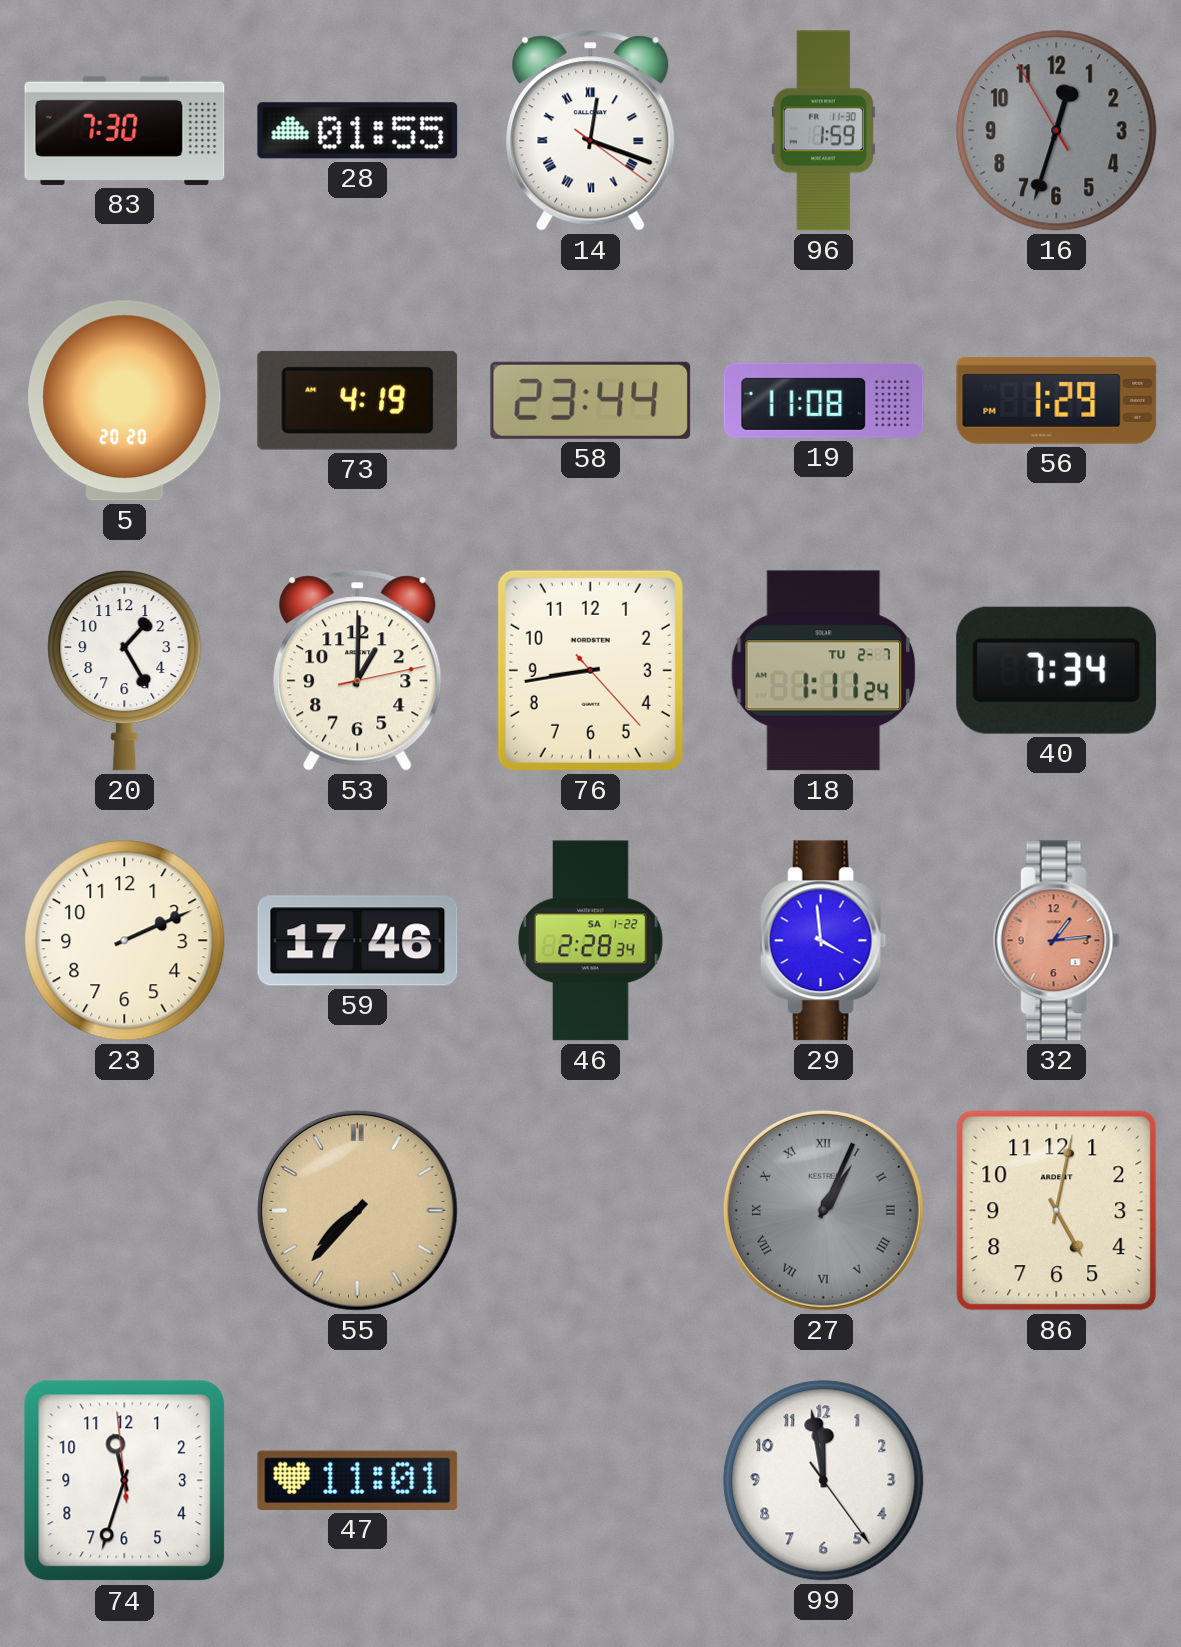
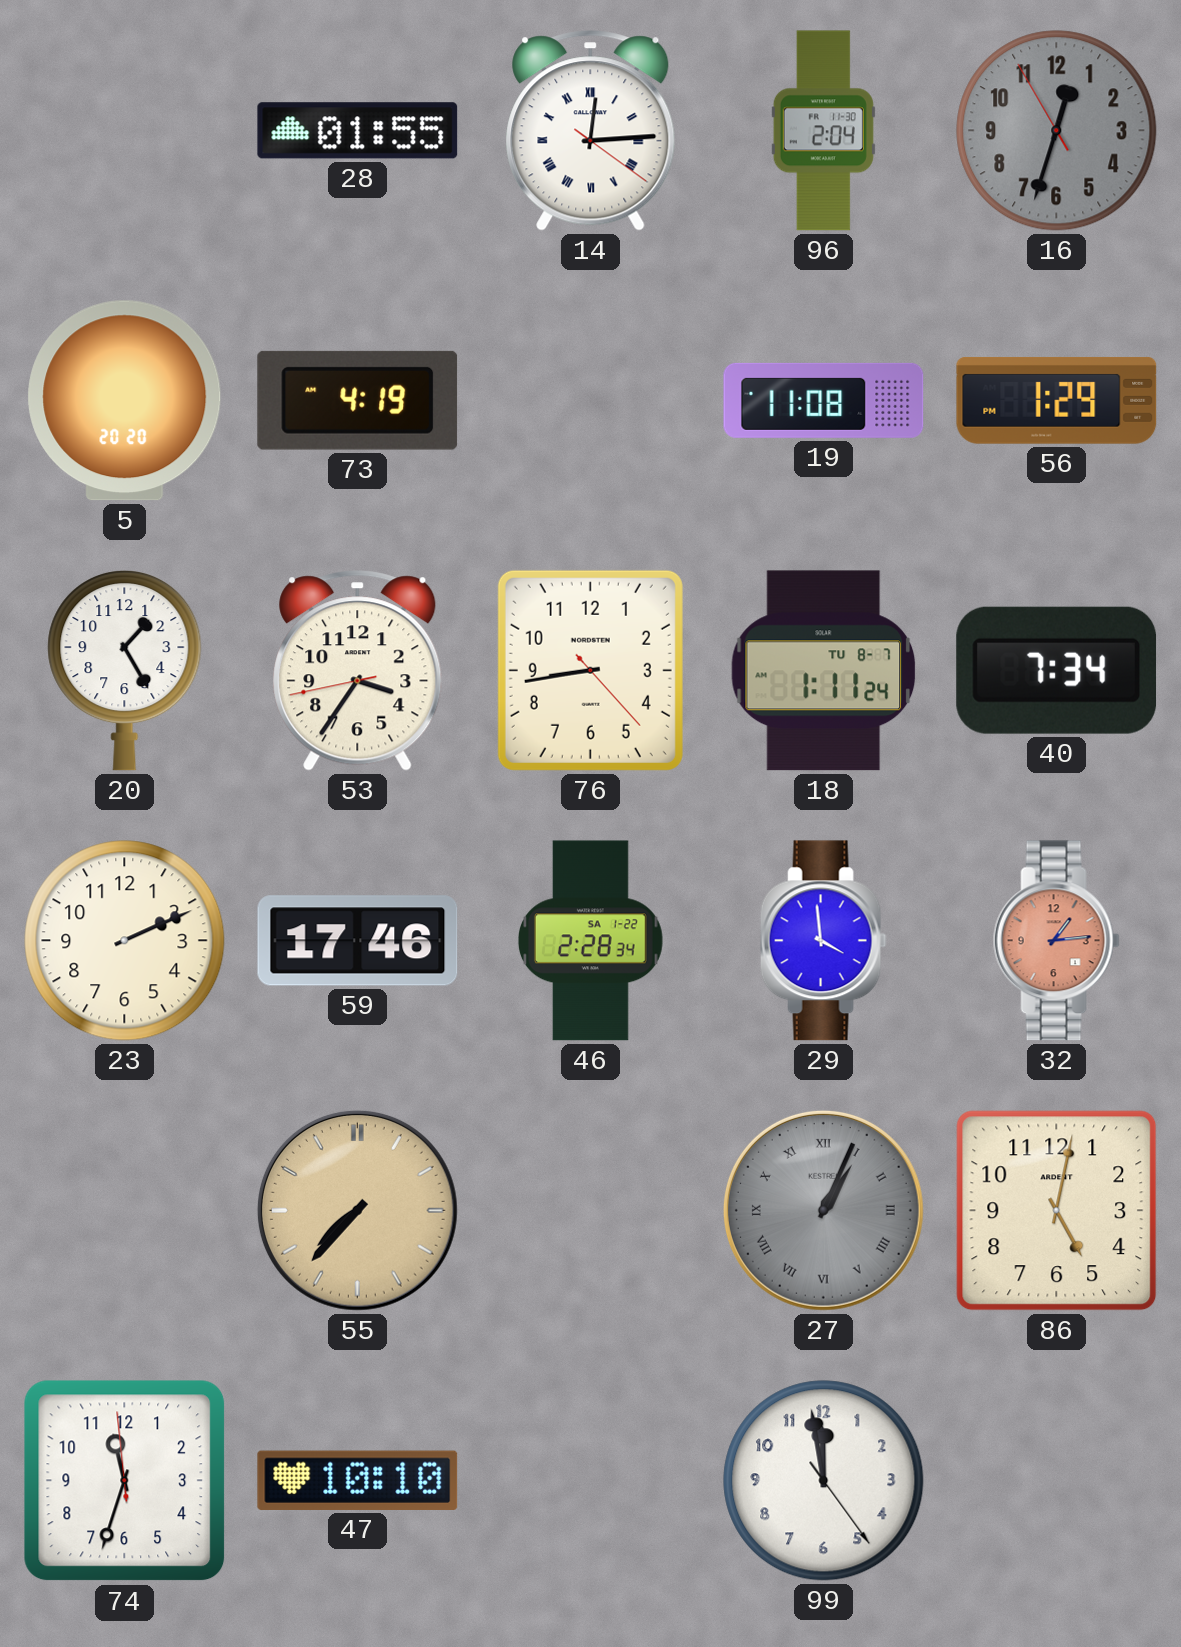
83: 7:30 -> none
14: 12:18 -> 12:14
96: 1:59 -> 2:04
58: 23:44 -> none
53: 1:00 -> 3:35
18 date: TU 2-7 -> TU 8-7
47: 11:01 -> 10:10
